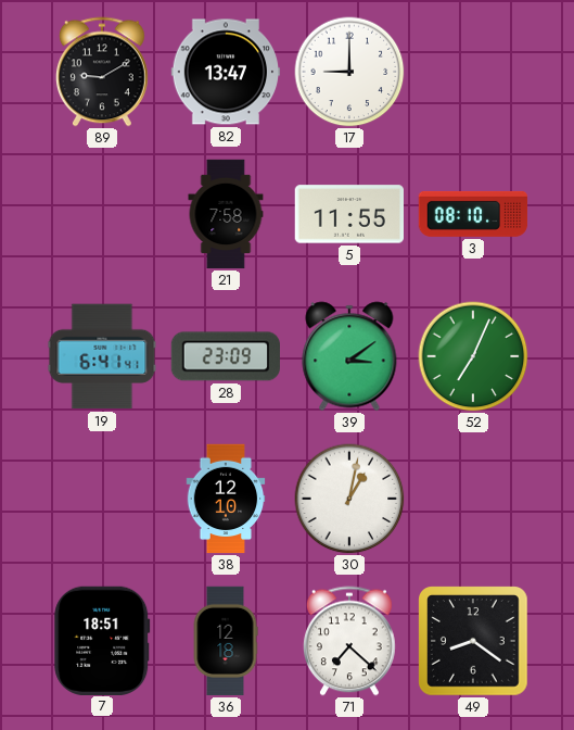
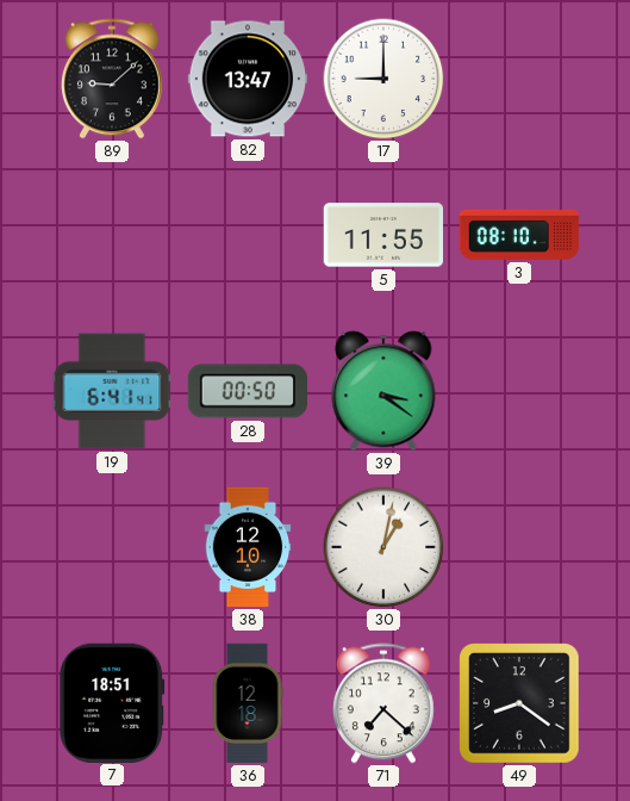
89: 9:10 -> 9:08
21: 7:58 -> none
28: 23:09 -> 00:50
39: 3:09 -> 3:21
52: 7:04 -> none
